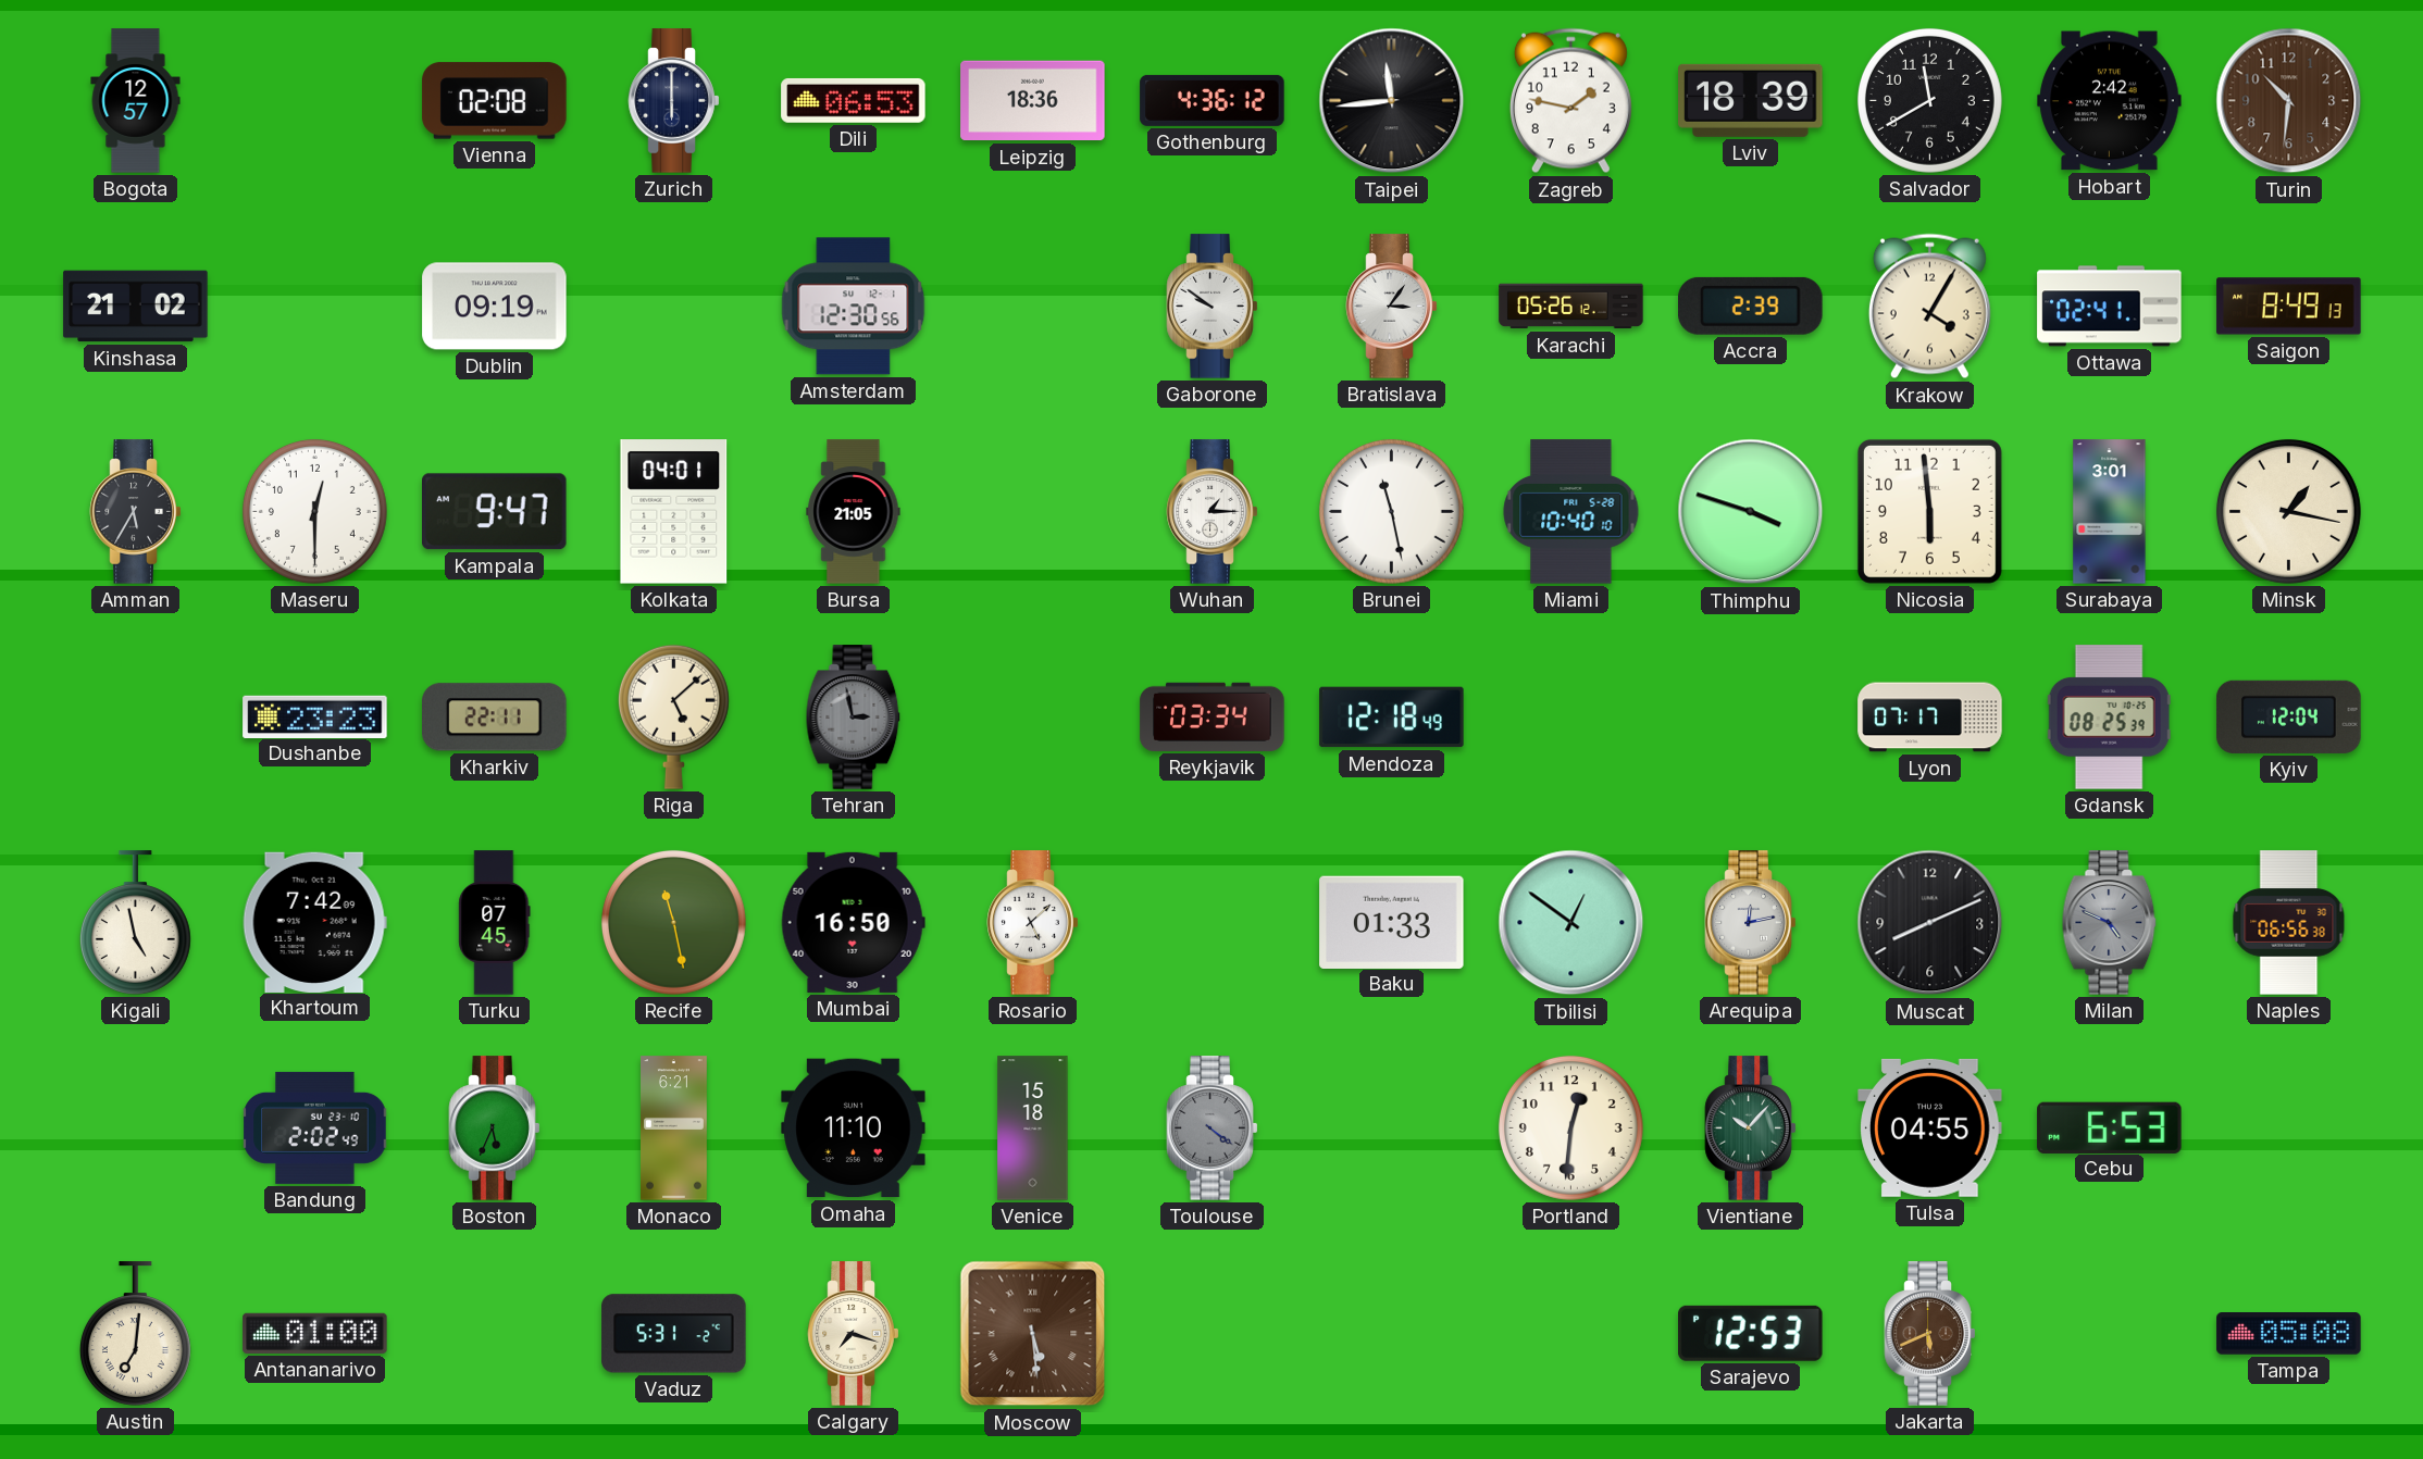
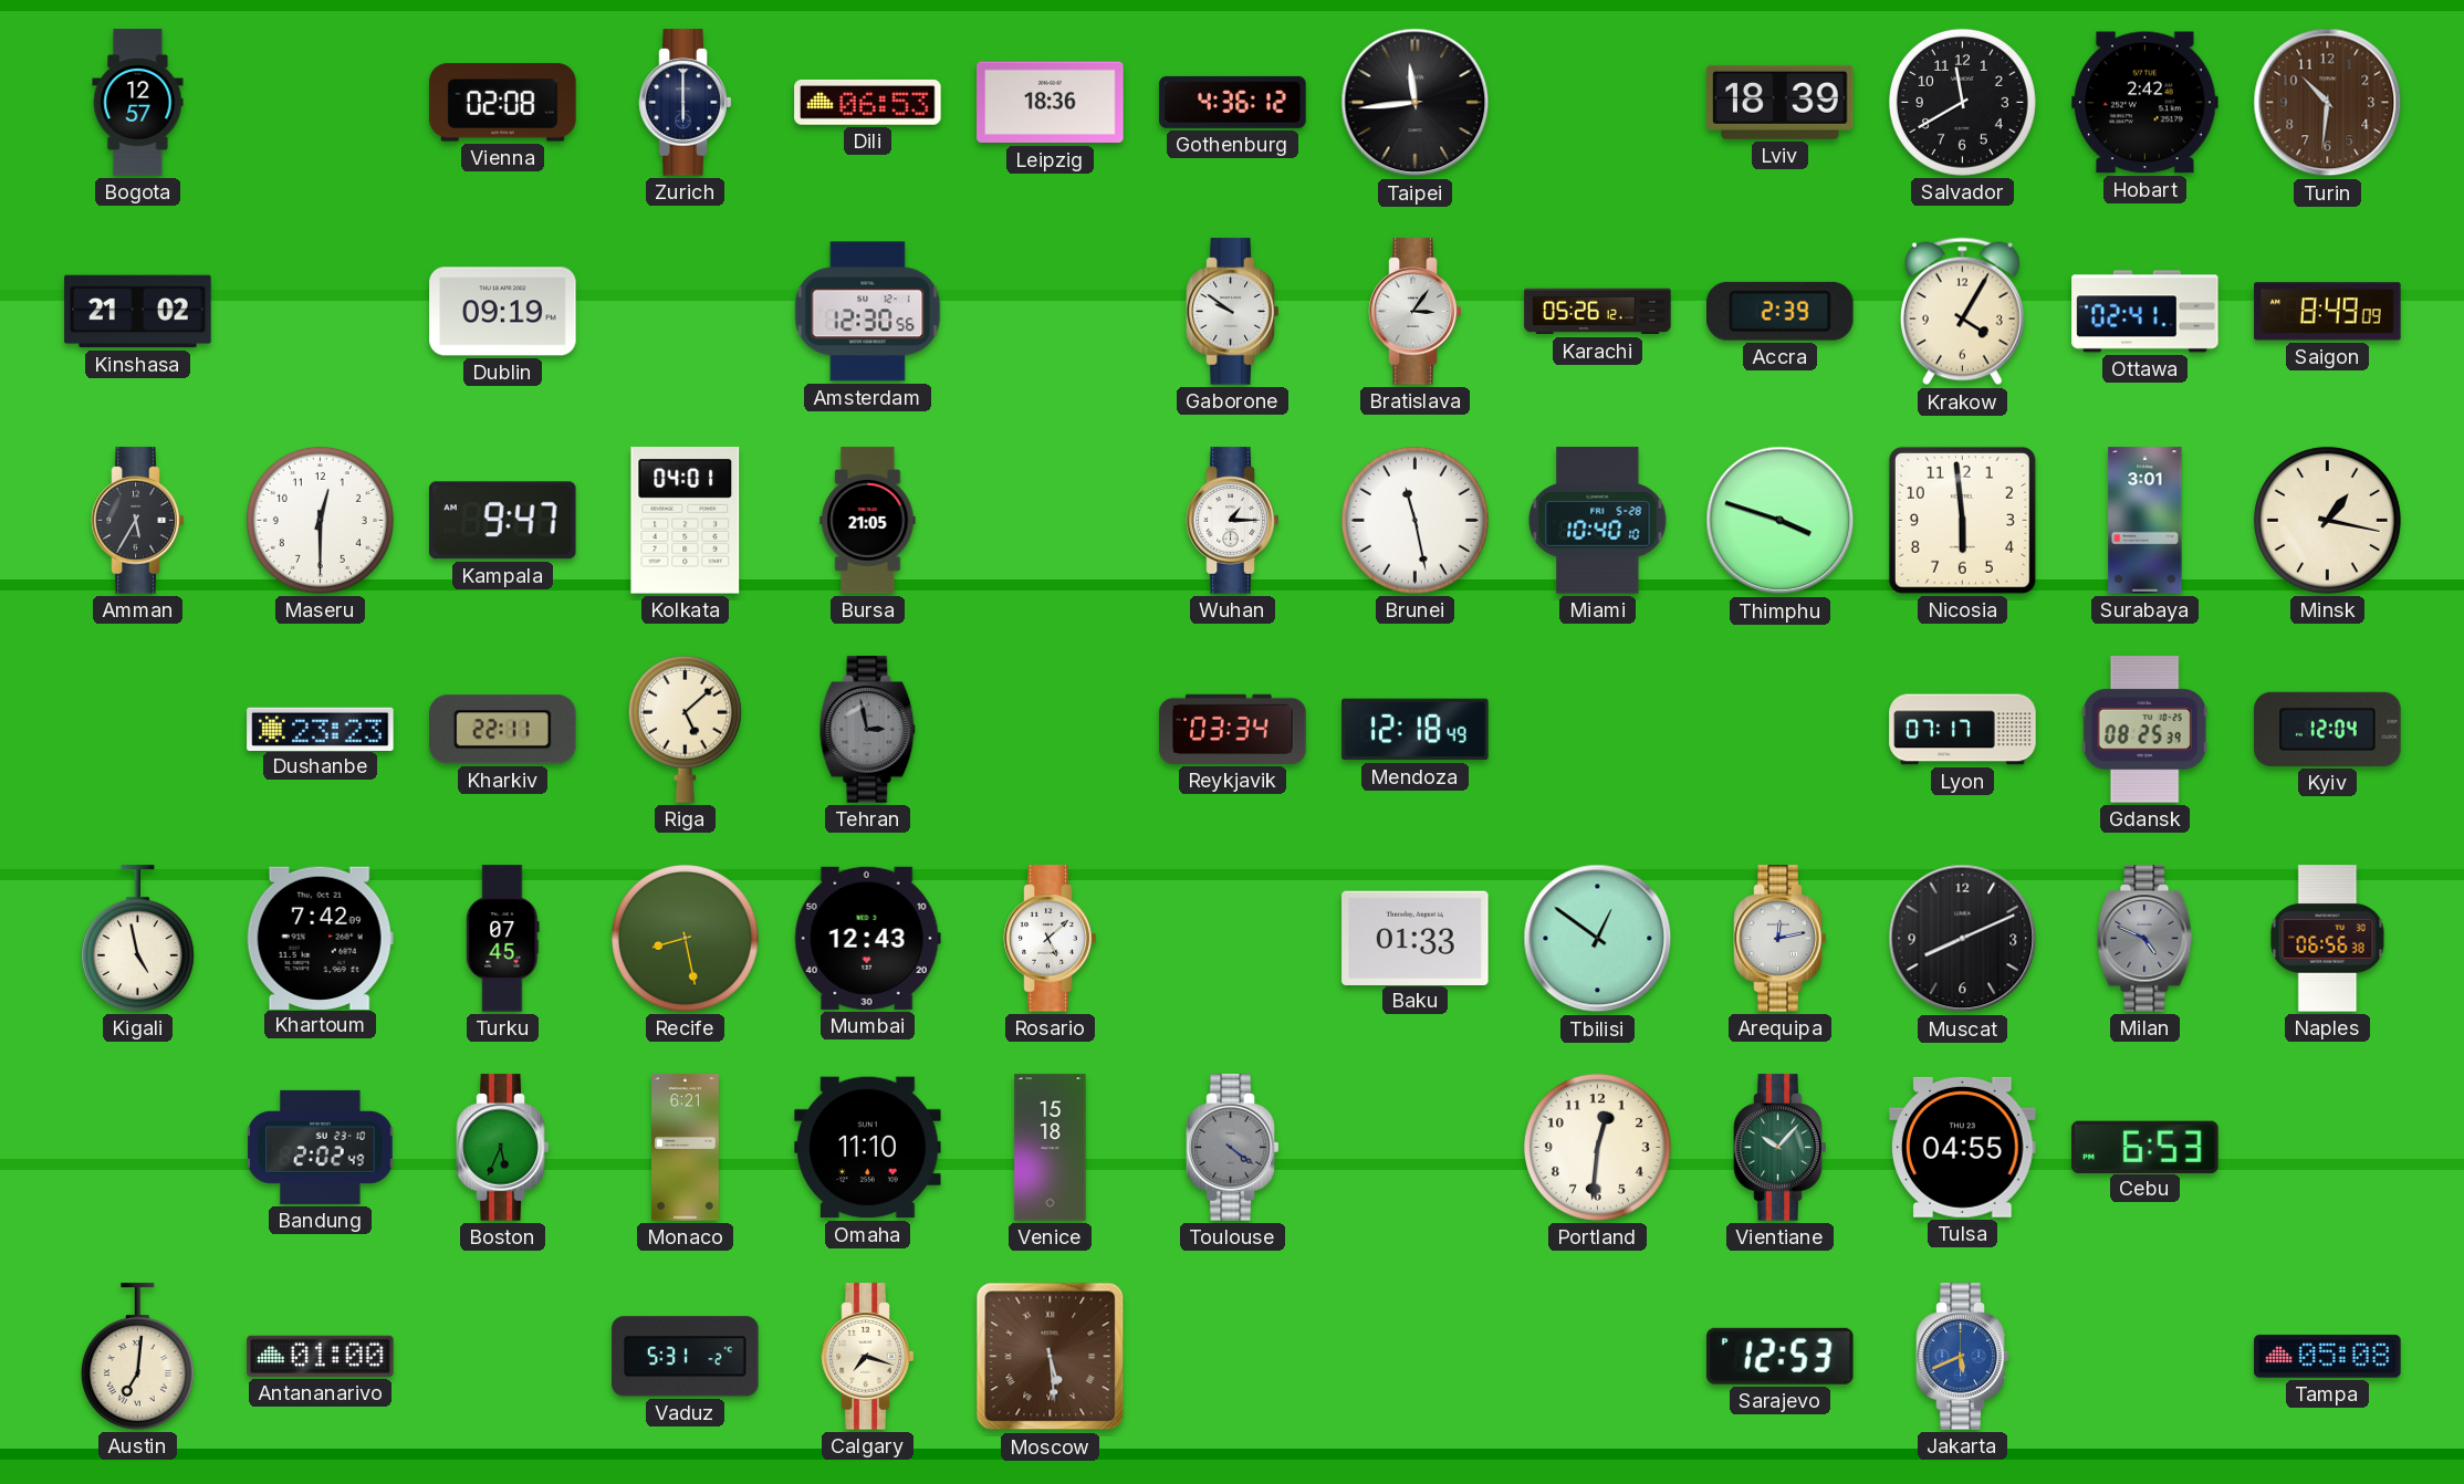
Zagreb: 1:47 -> none
Saigon: 8:49:13 -> 8:49:09
Recife: 11:28 -> 8:28
Mumbai: 16:50 -> 12:43
Jakarta dial: brown -> blue
